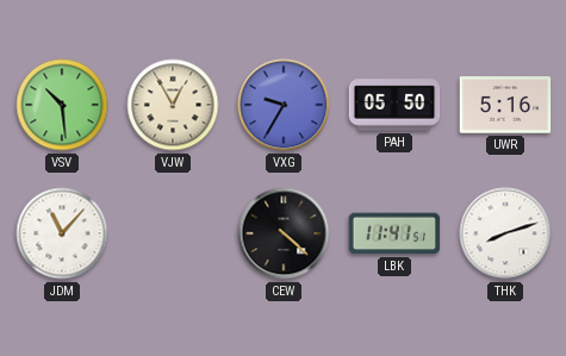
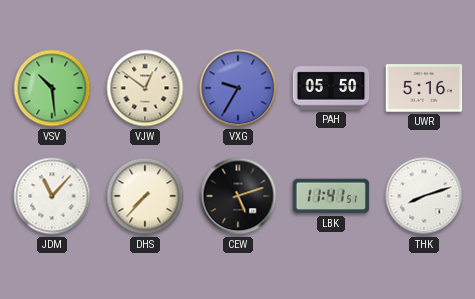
VJW: 12:55 -> 12:51
DHS: none -> 7:37
CEW: 4:22 -> 5:12
